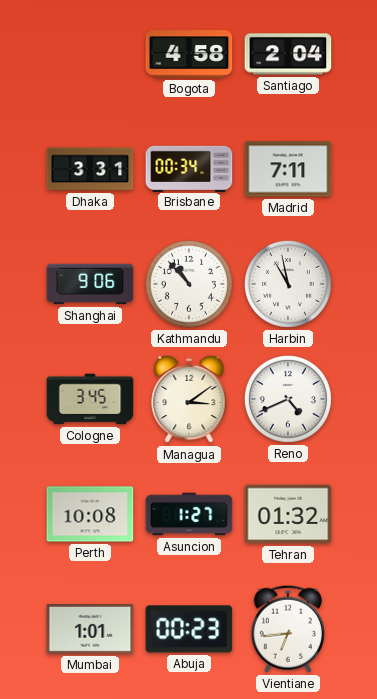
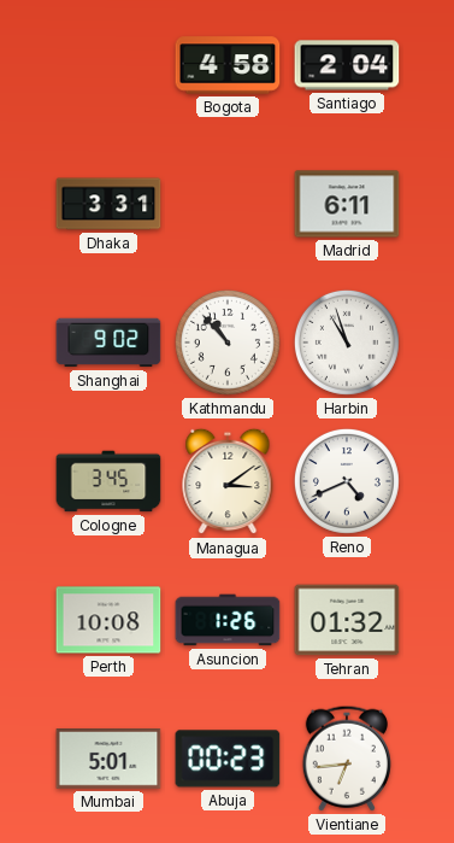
Brisbane: 00:34 -> none
Madrid: 7:11 -> 6:11
Shanghai: 9:06 -> 9:02
Harbin: 10:58 -> 10:57
Asuncion: 1:27 -> 1:26
Mumbai: 1:01 -> 5:01
